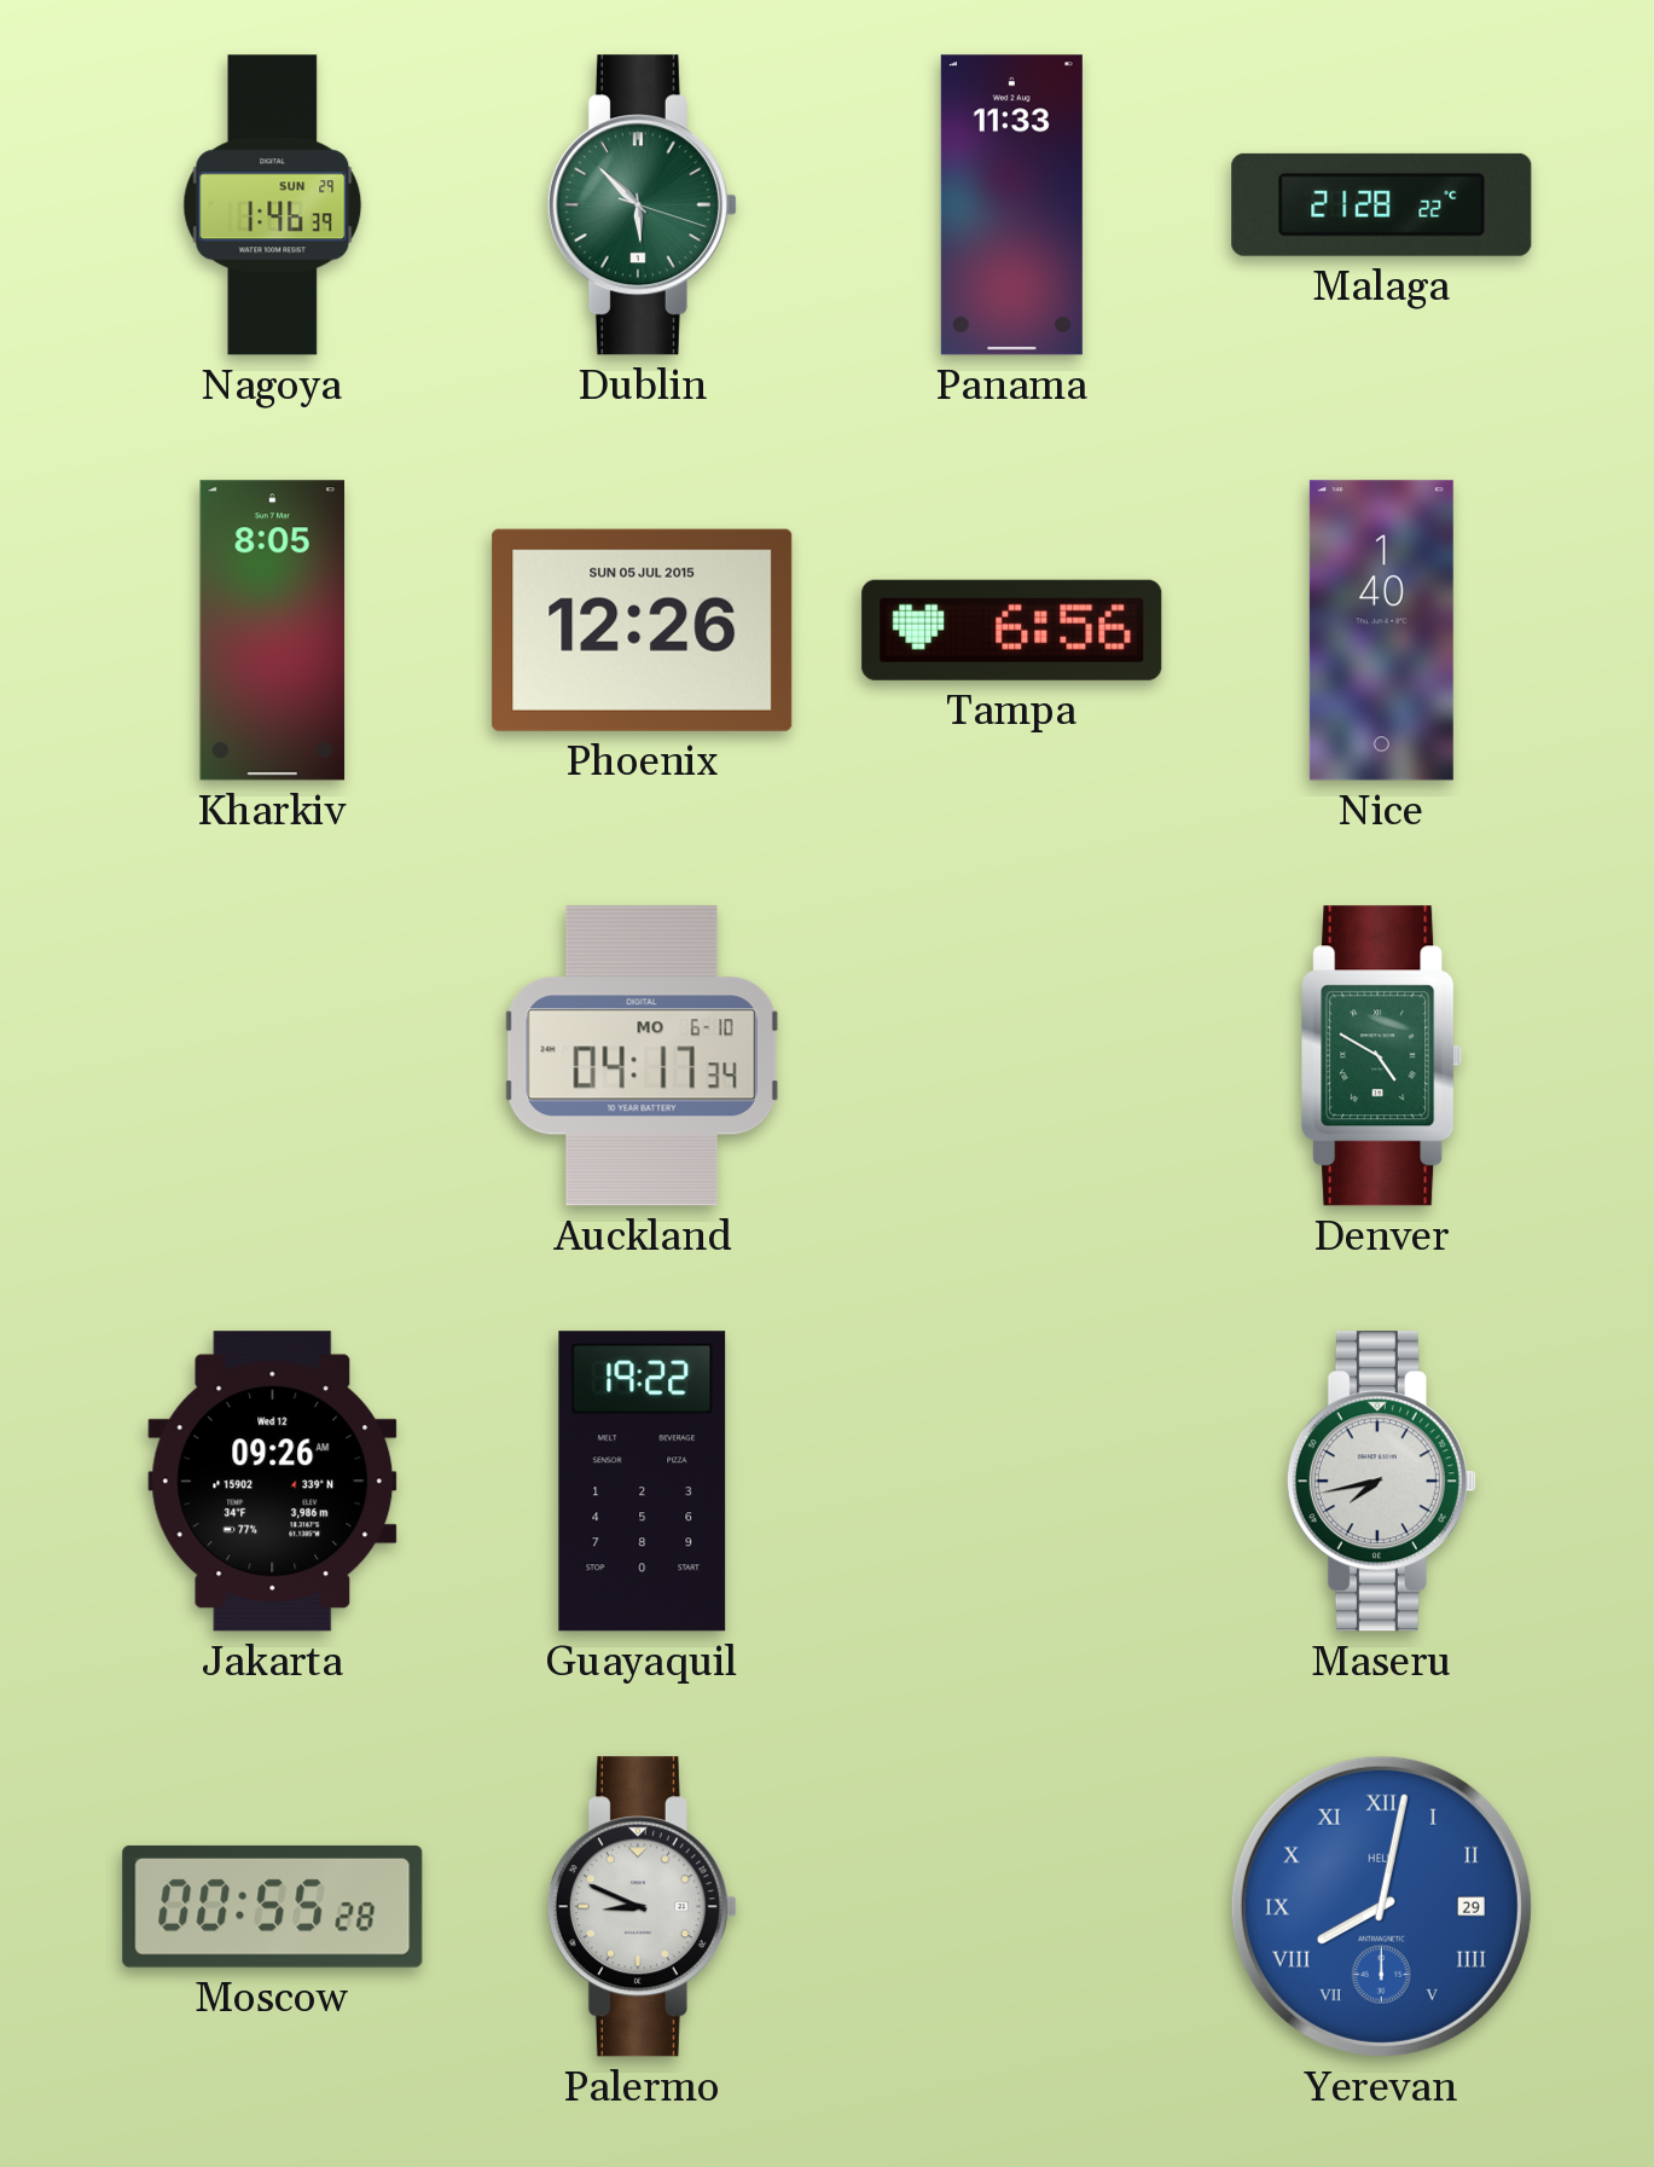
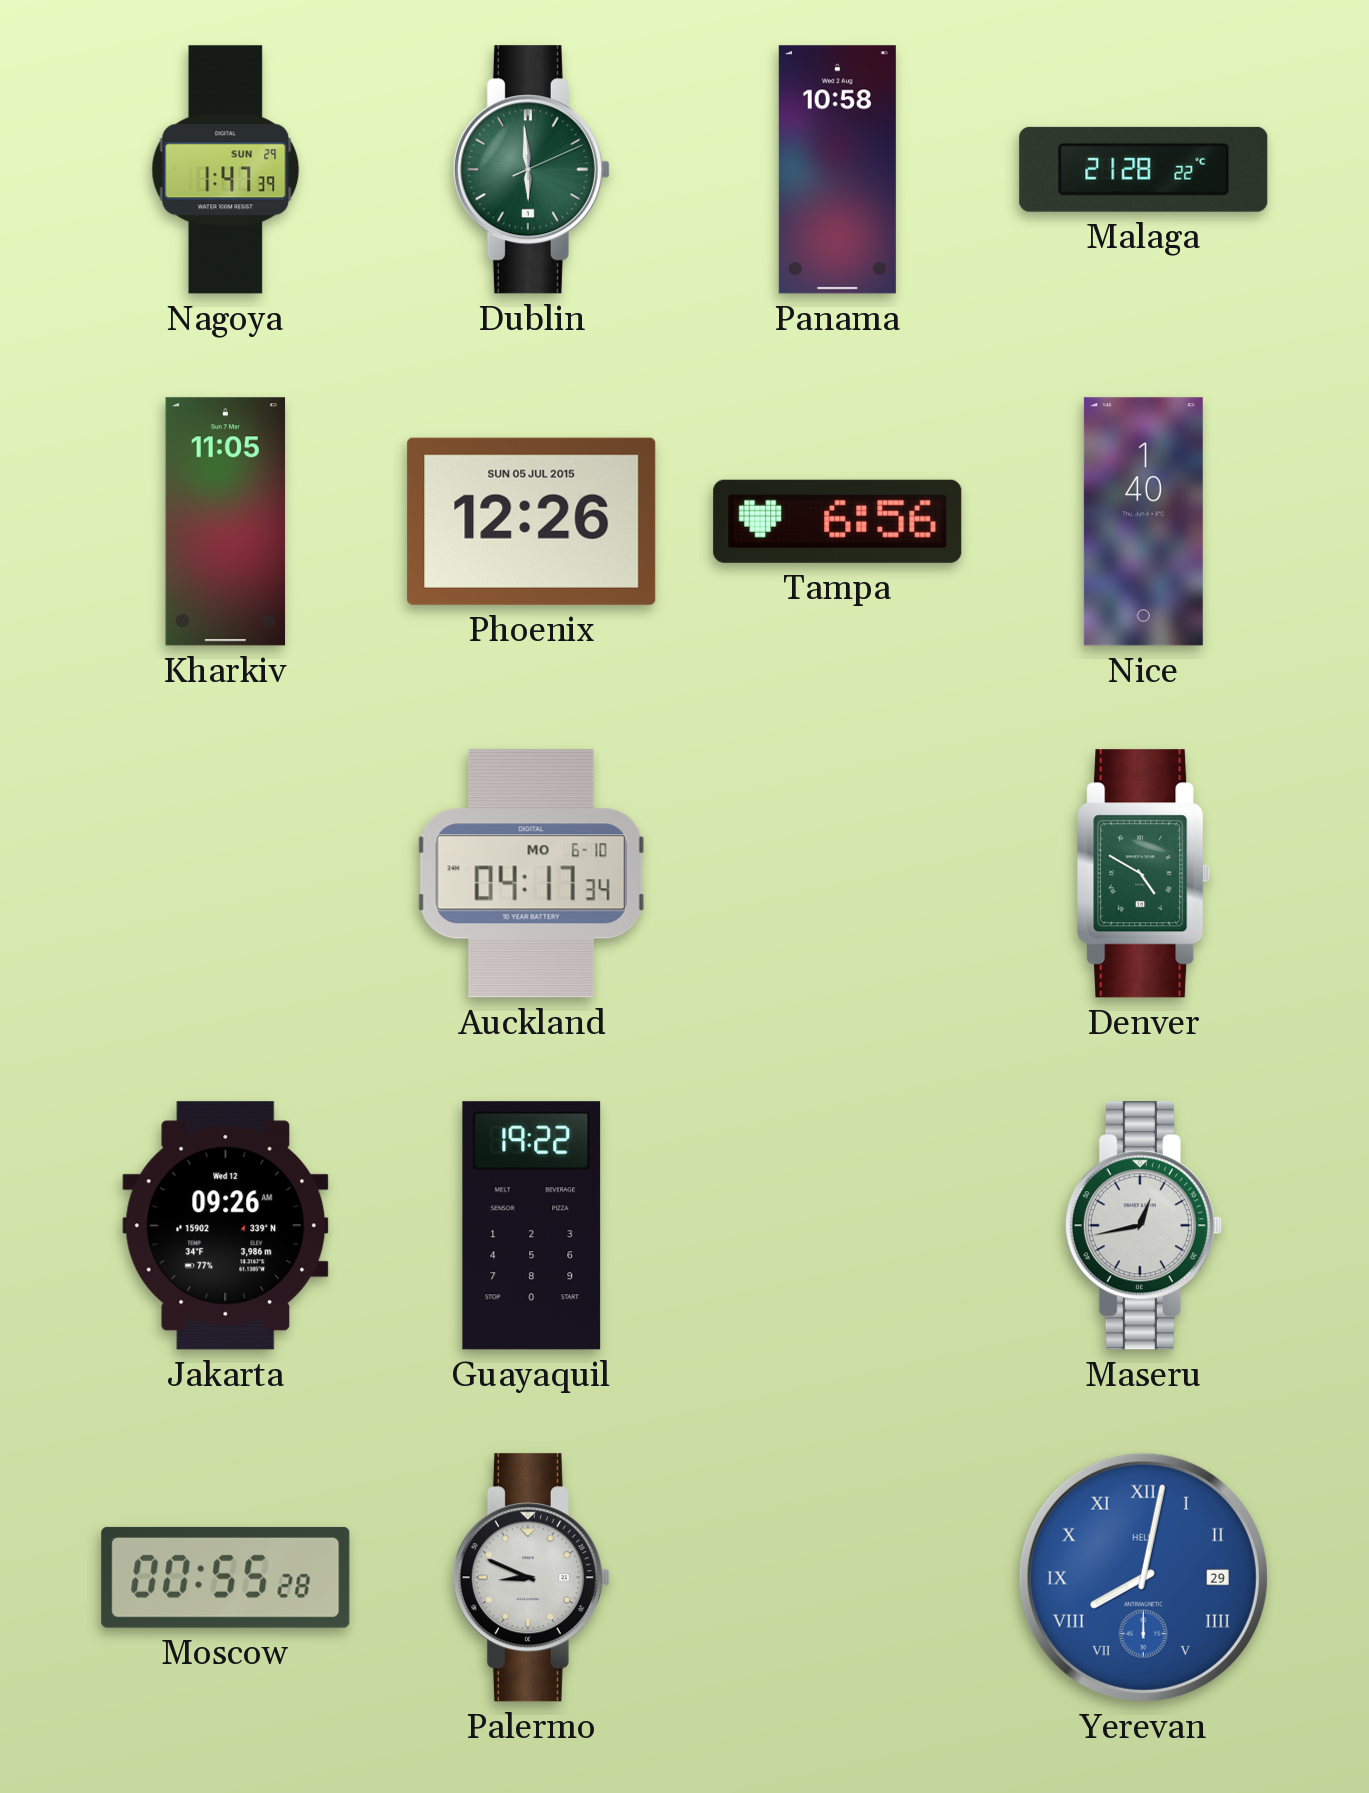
Nagoya: 1:46 -> 1:47
Dublin: 5:52 -> 5:59
Panama: 11:33 -> 10:58
Kharkiv: 8:05 -> 11:05
Maseru: 7:43 -> 12:43
